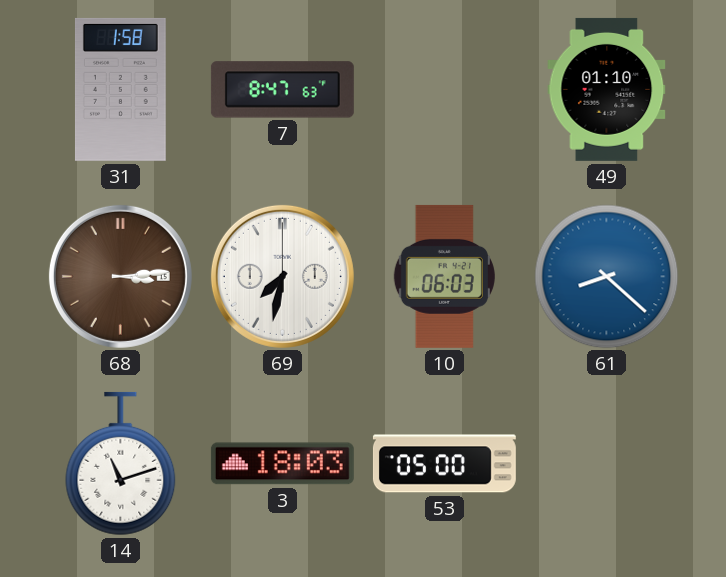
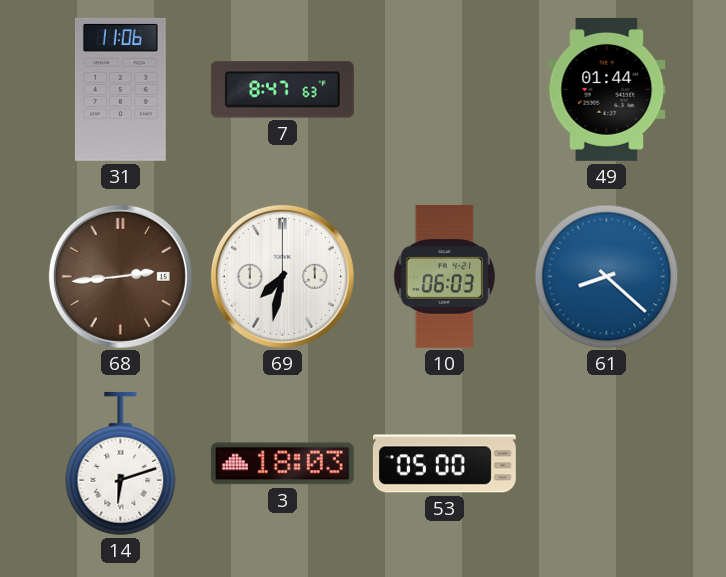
31: 1:58 -> 11:06
49: 01:10 -> 01:44
68: 3:14 -> 2:44
14: 11:12 -> 6:12
